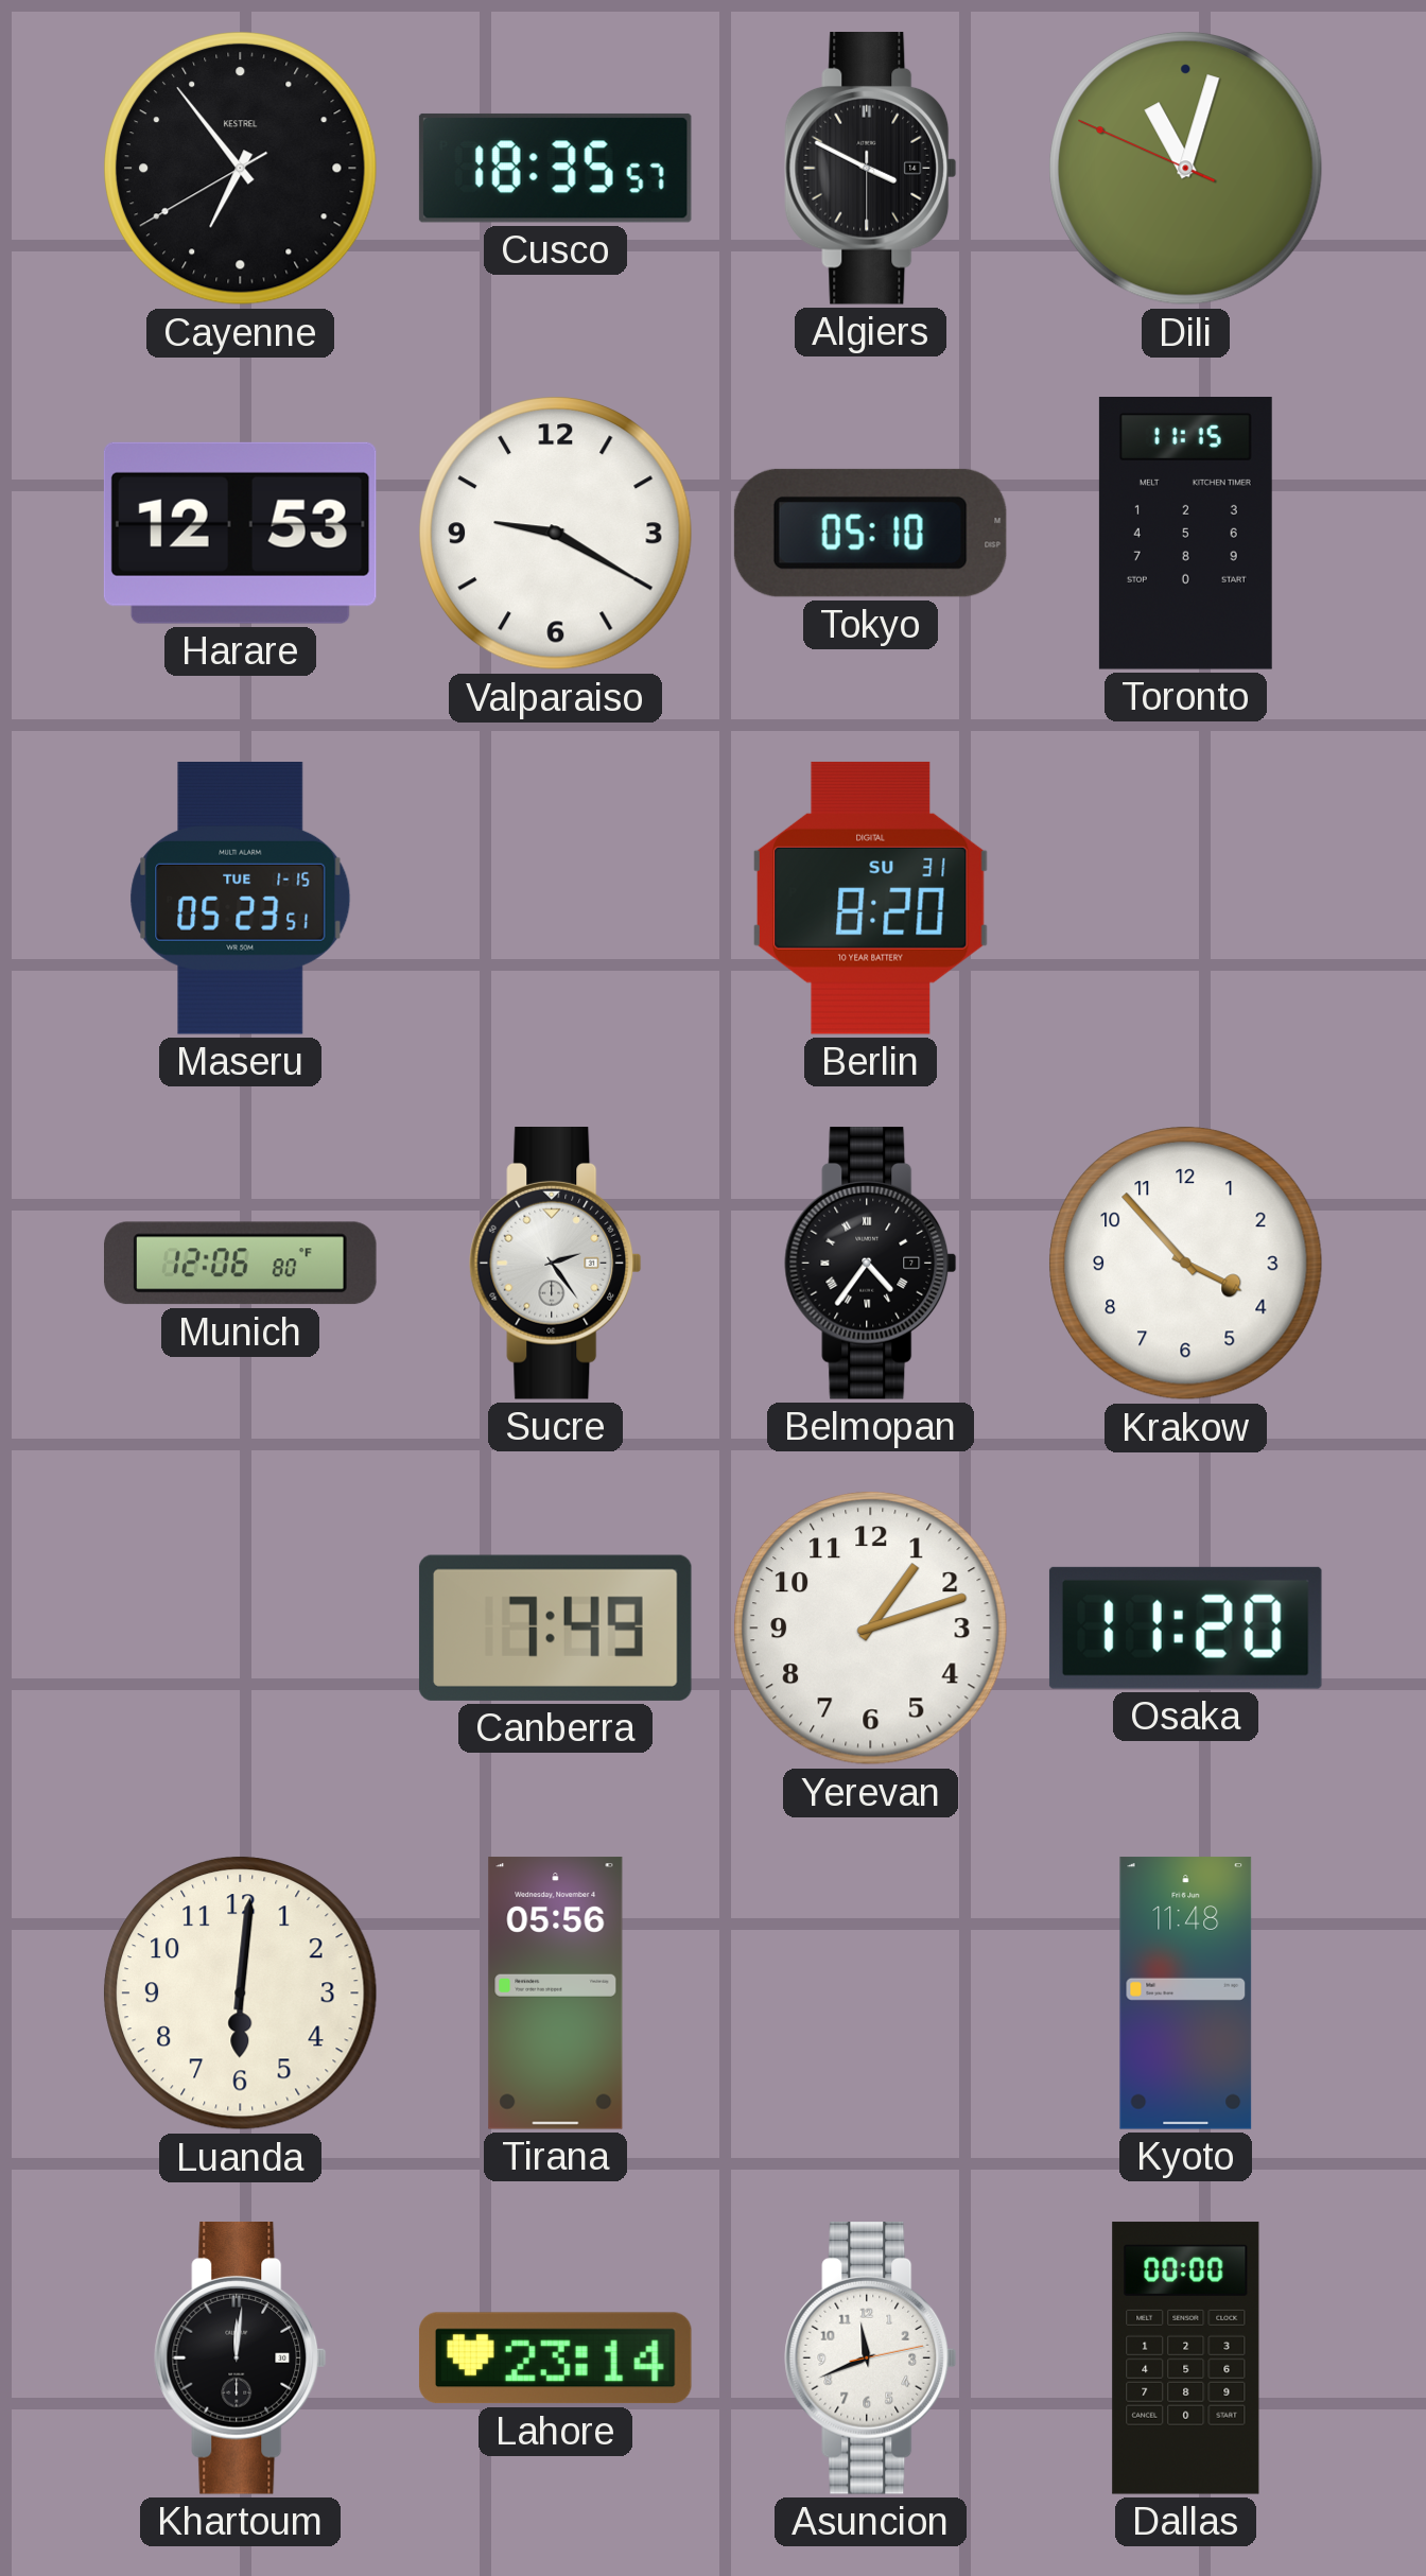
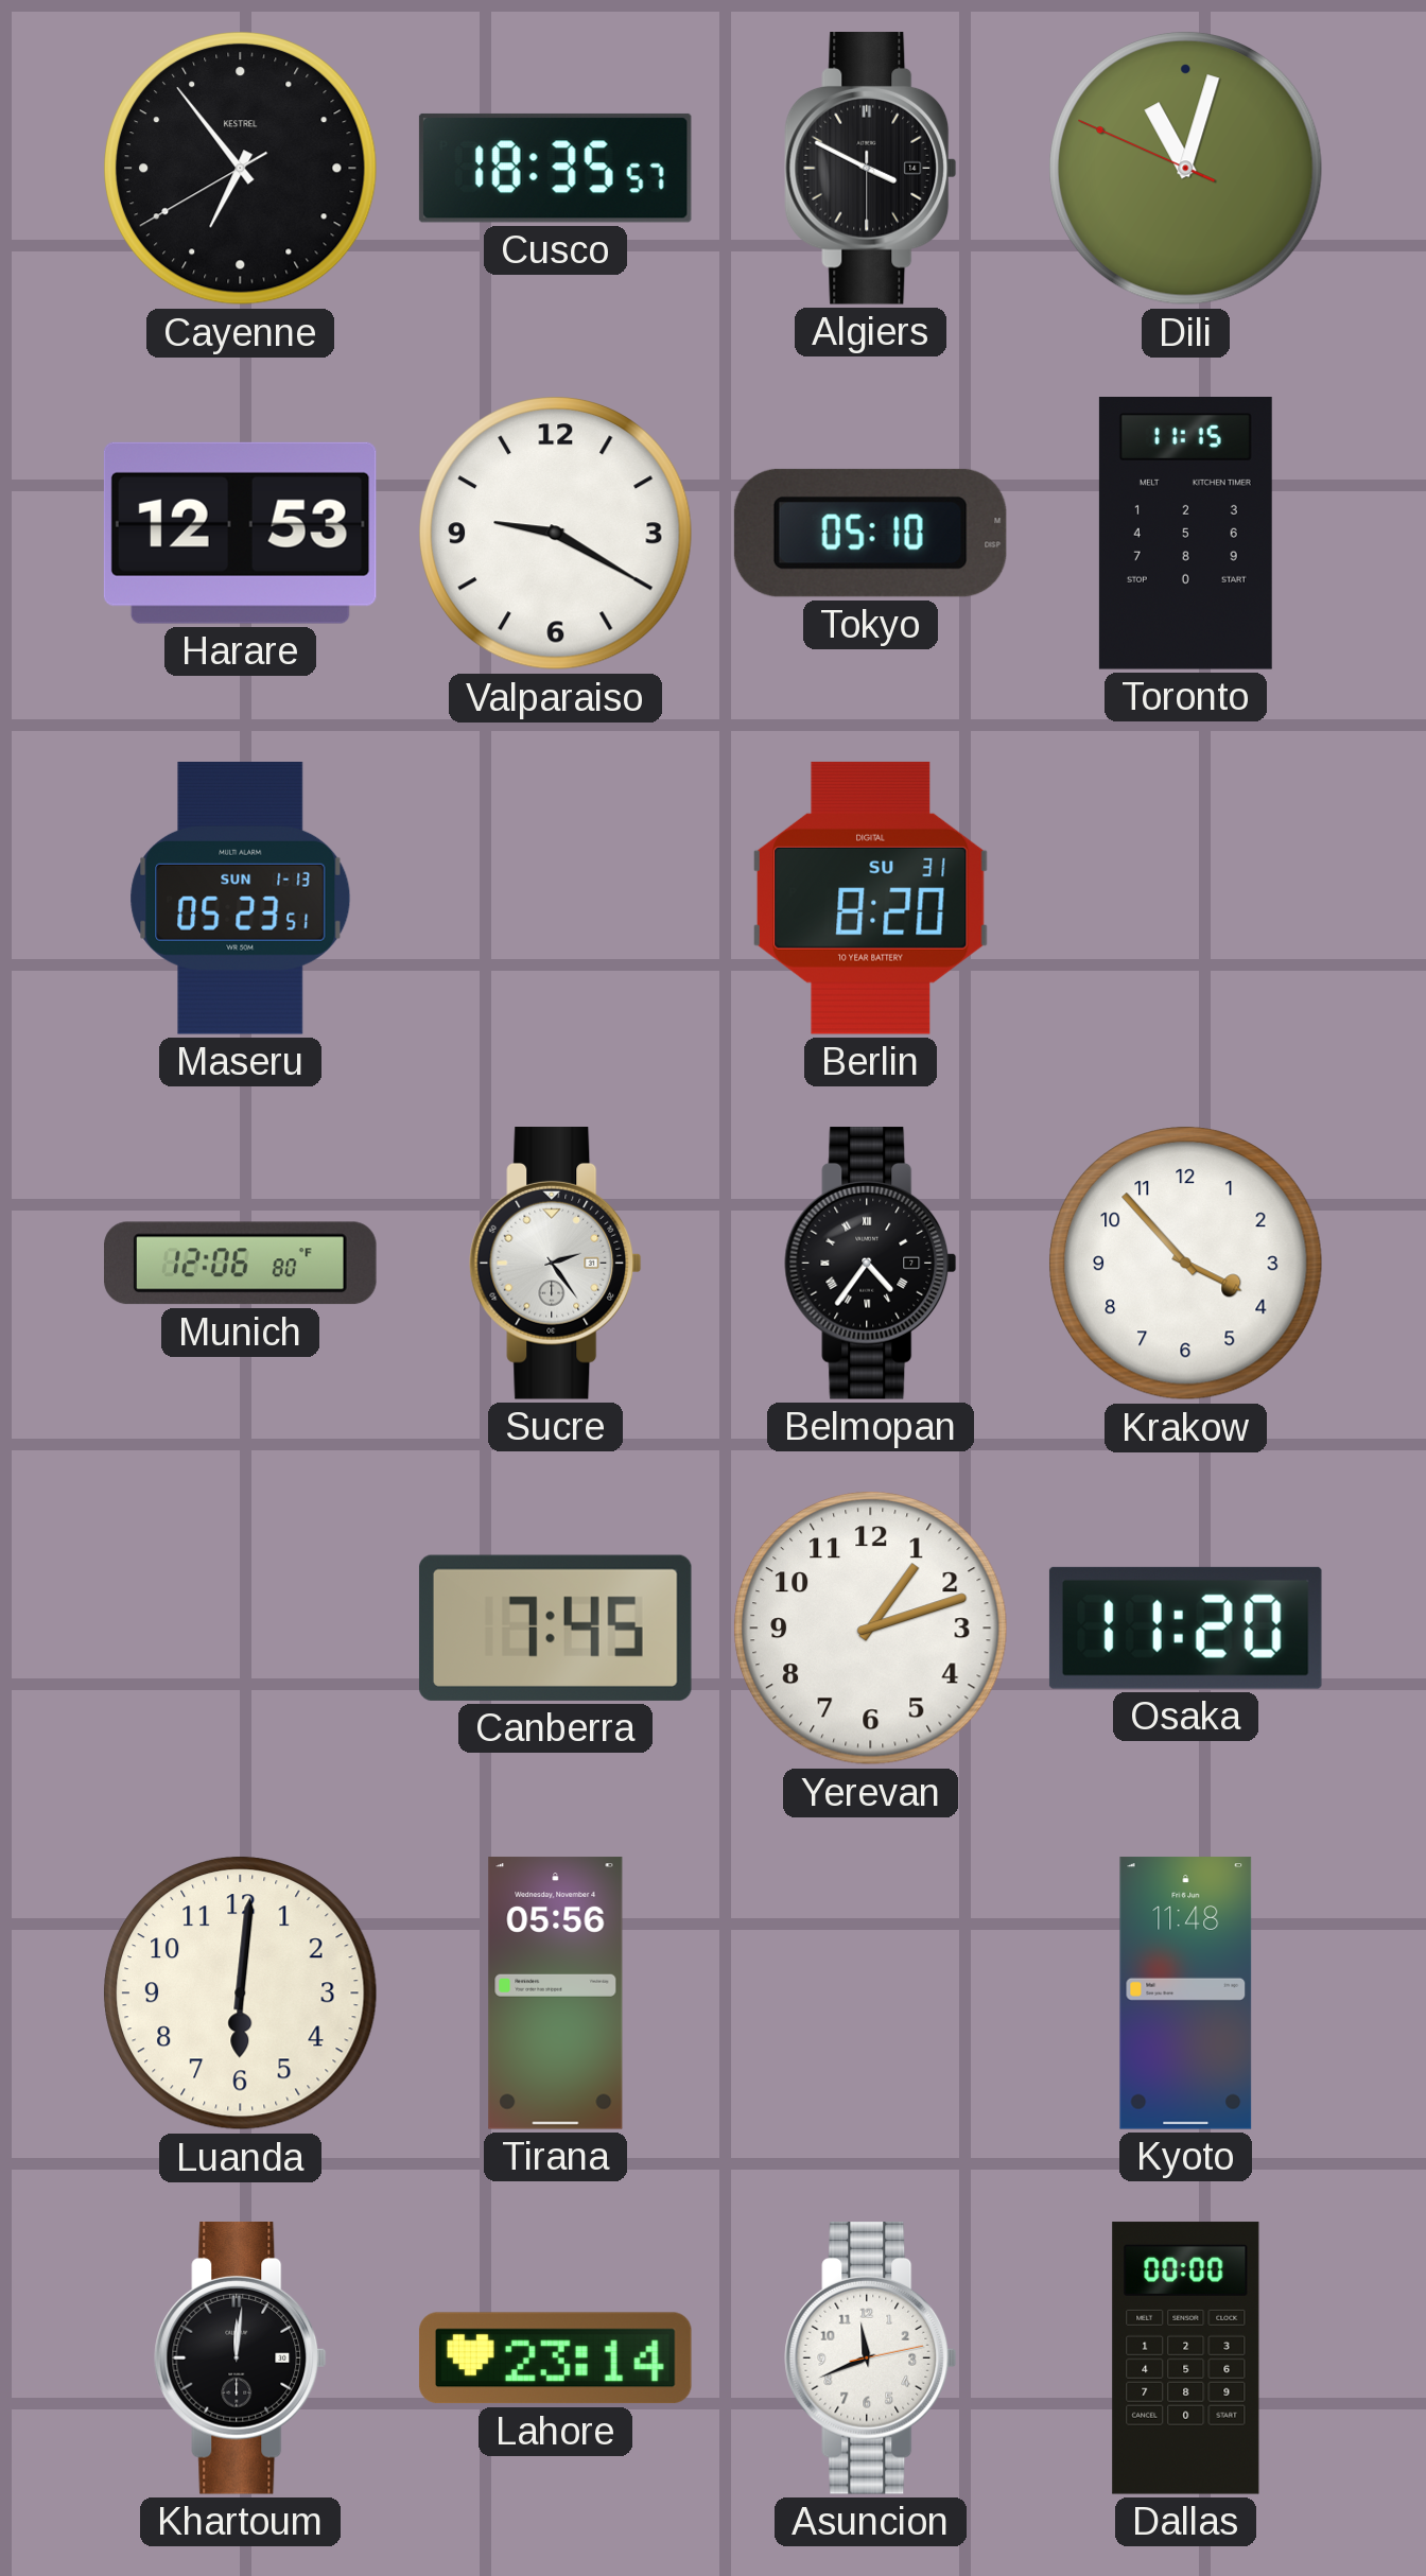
Maseru date: TUE 1-15 -> SUN 1-13
Canberra: 7:49 -> 7:45
